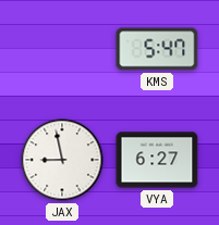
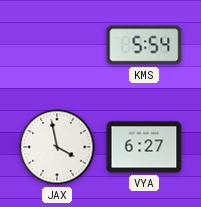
KMS: 5:47 -> 5:54
JAX: 8:58 -> 3:58
